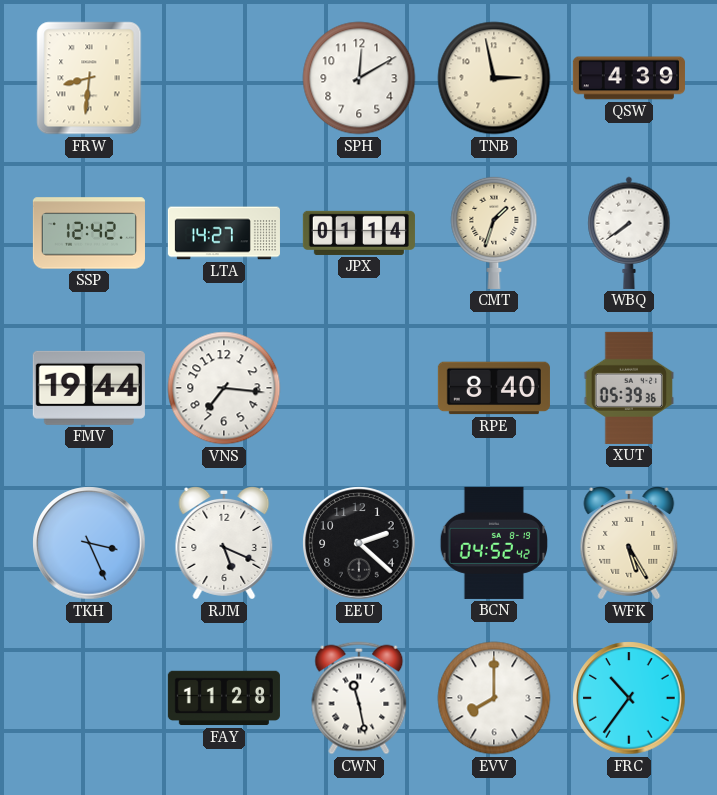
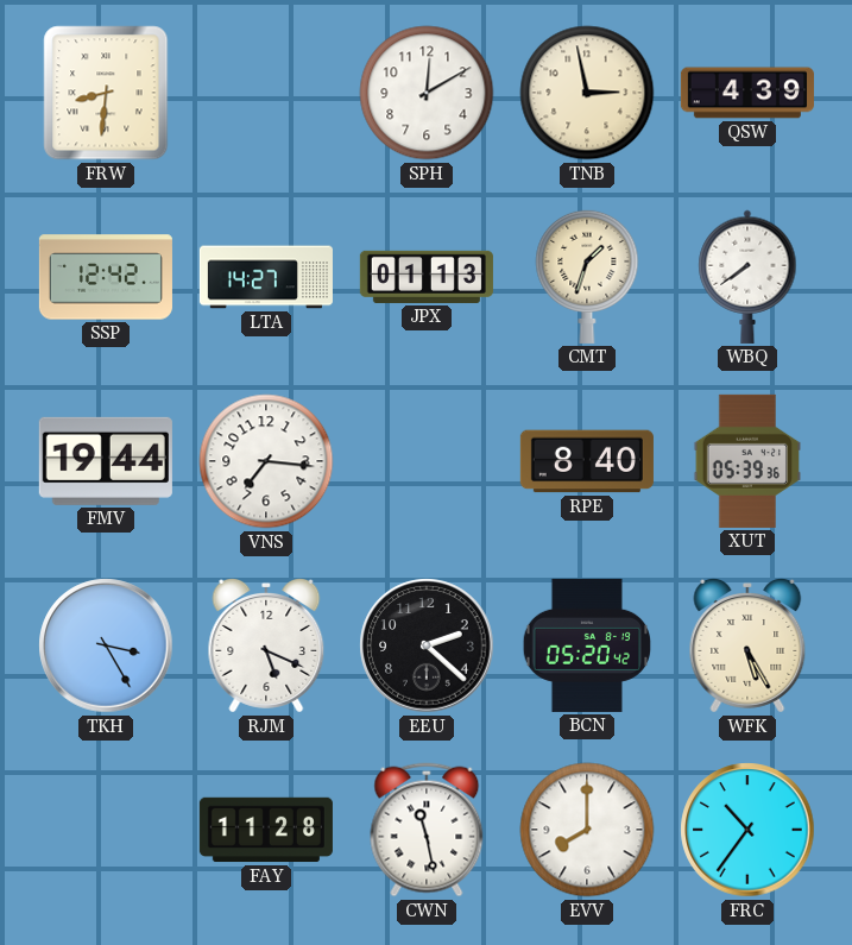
JPX: 01:14 -> 01:13
TKH: 3:26 -> 3:25
BCN: 04:52 -> 05:20
